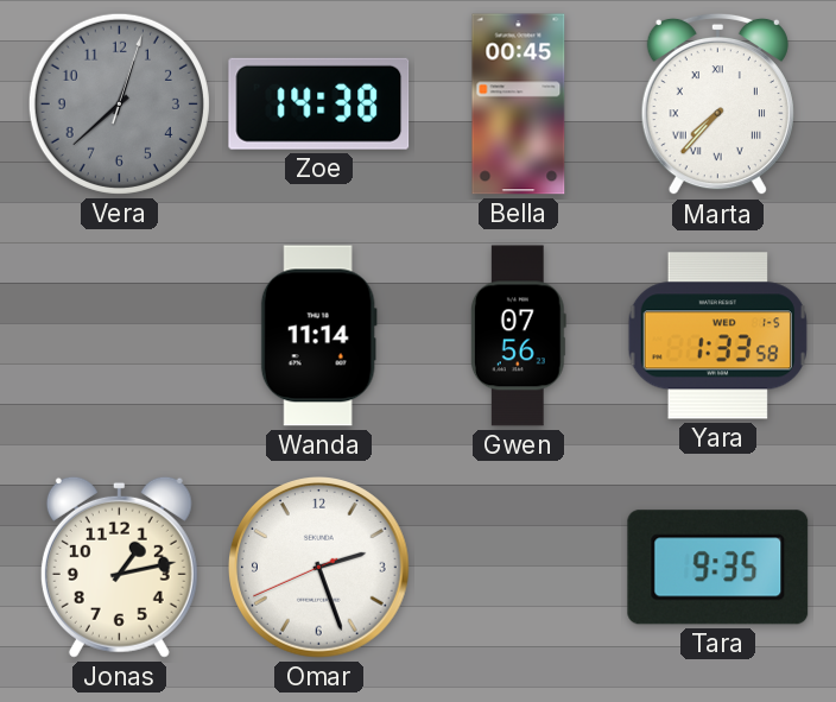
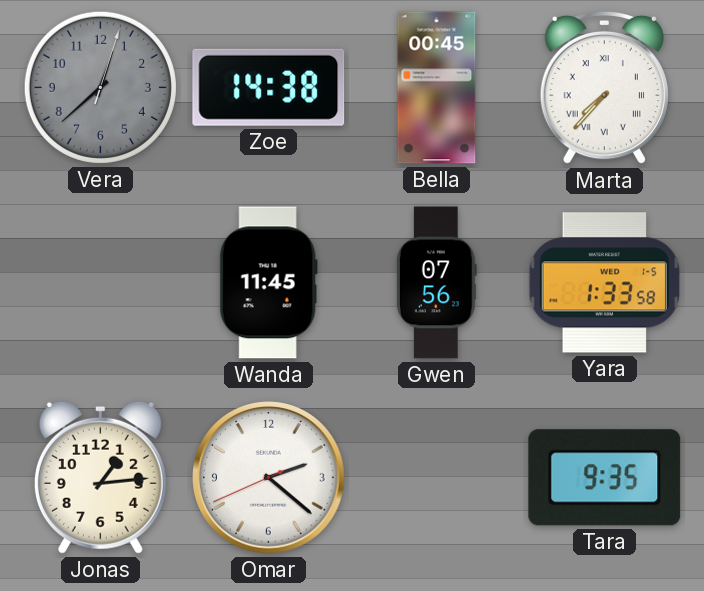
Wanda: 11:14 -> 11:45
Jonas: 1:13 -> 1:14
Omar: 2:26 -> 2:21
